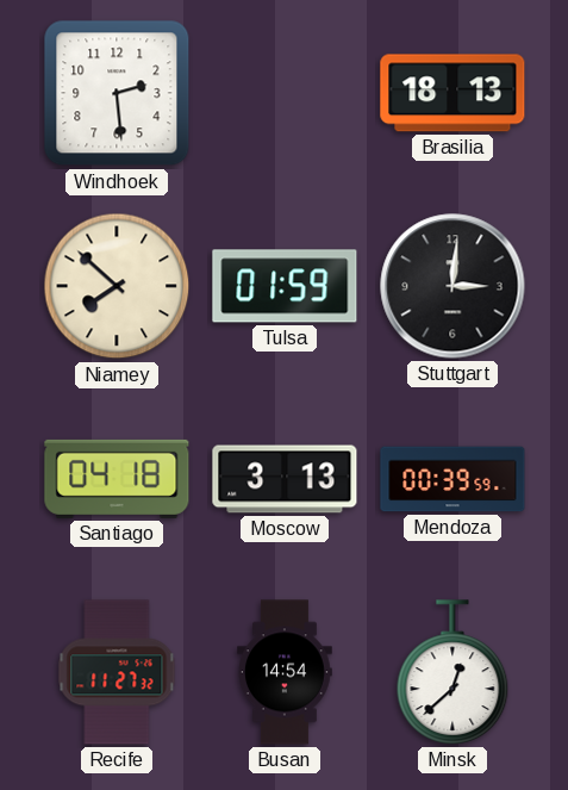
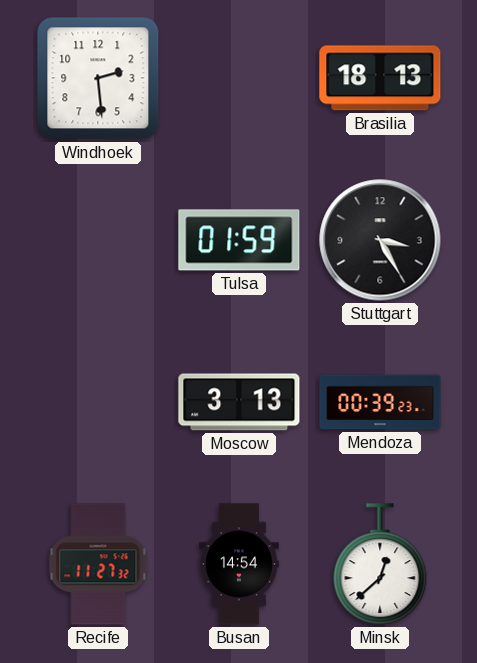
Niamey: 7:52 -> none
Stuttgart: 3:01 -> 3:25
Santiago: 04:18 -> none
Mendoza: 00:39:59 -> 00:39:23
